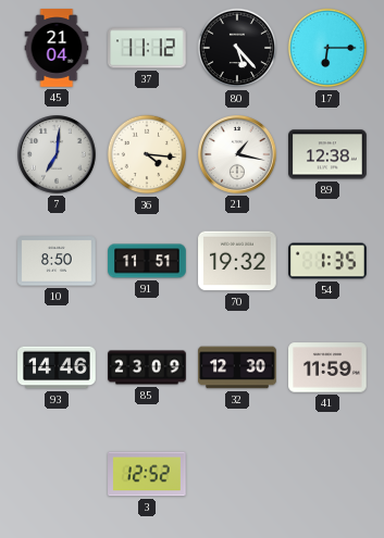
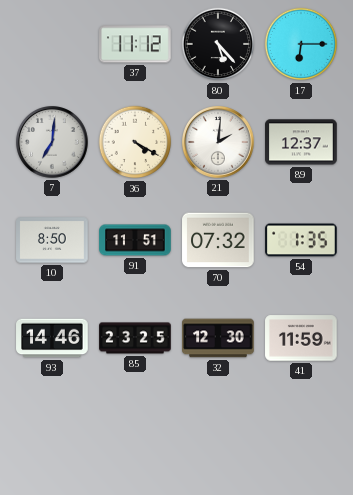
45: 21:04 -> none
36: 4:16 -> 4:20
21: 1:17 -> 2:01
89: 12:38 -> 12:37
70: 19:32 -> 07:32
85: 23:09 -> 23:25
3: 12:52 -> none
